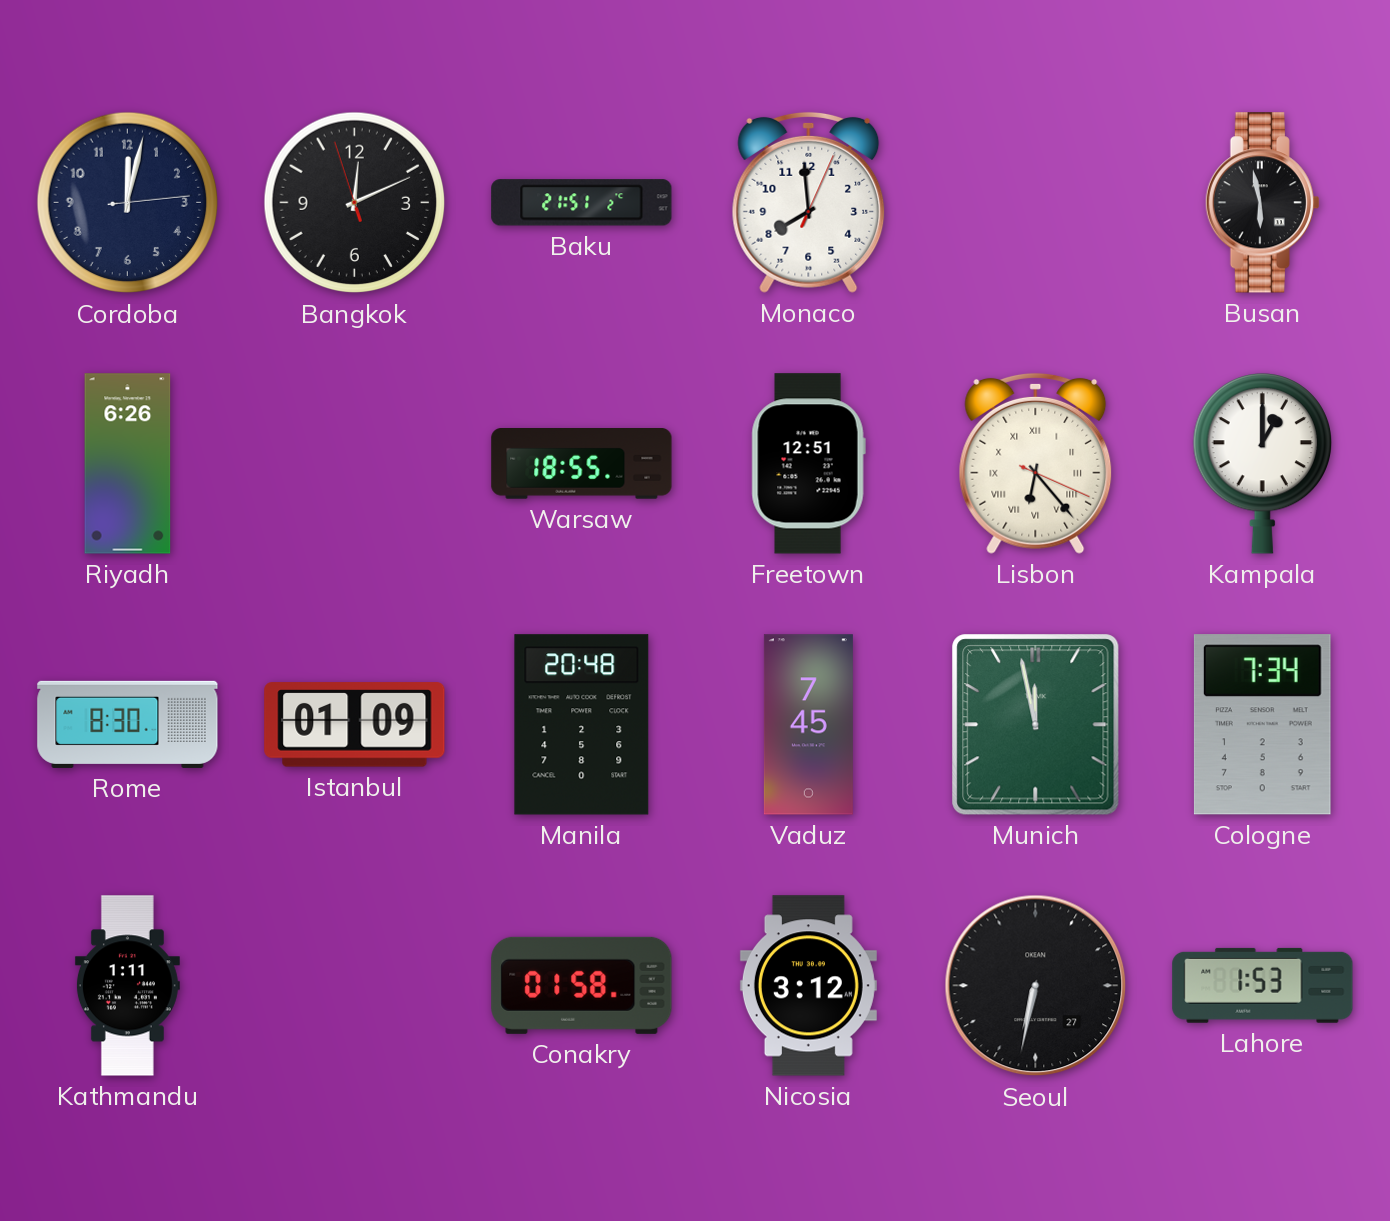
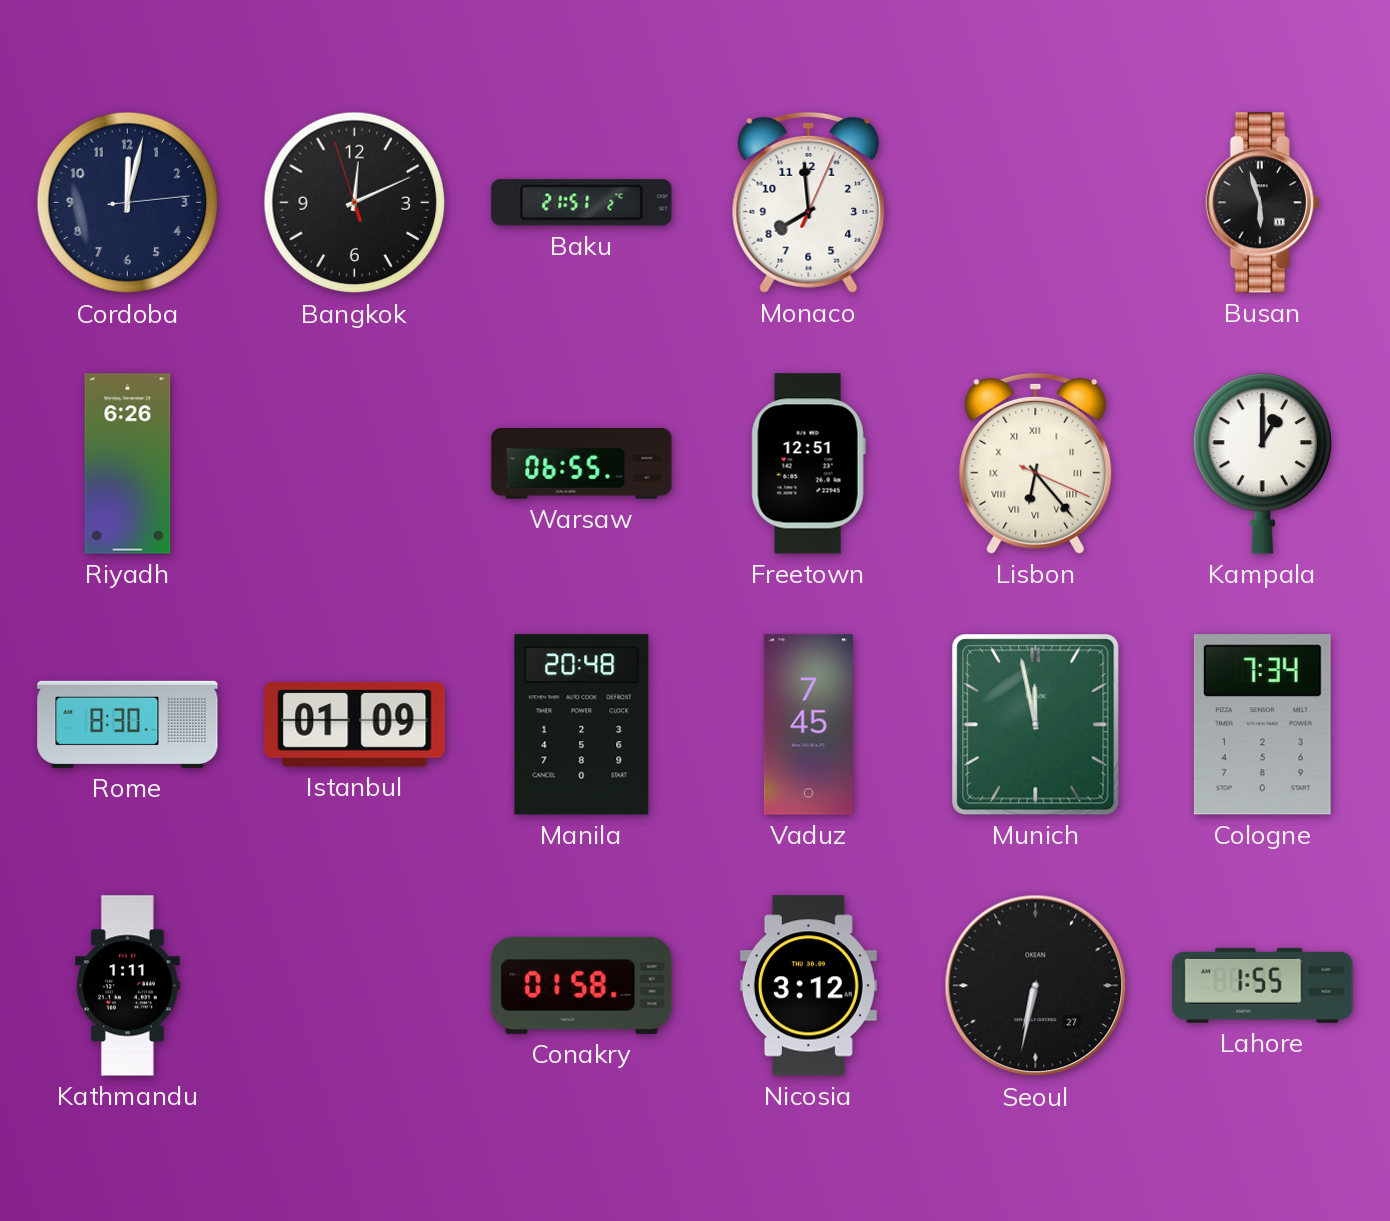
Busan: 5:58 -> 5:57
Warsaw: 18:55 -> 06:55
Lahore: 1:53 -> 1:55
